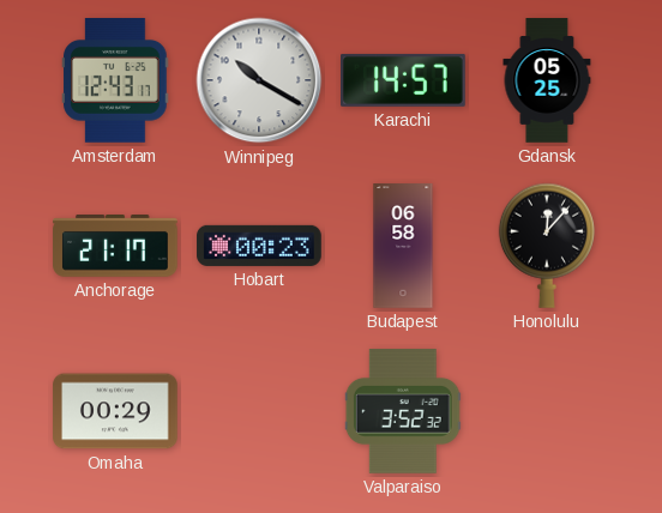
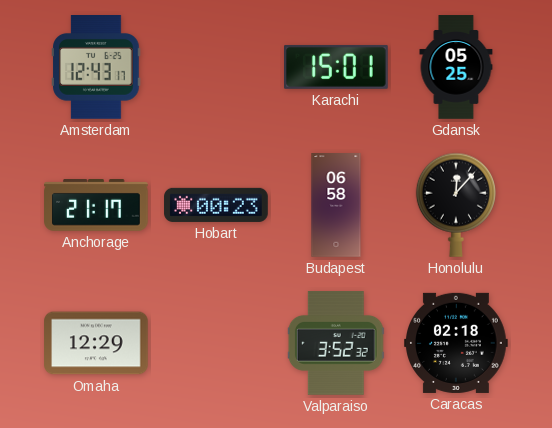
Winnipeg: 10:20 -> none
Karachi: 14:57 -> 15:01
Omaha: 00:29 -> 12:29
Caracas: none -> 02:18
